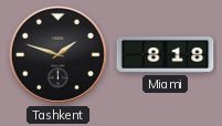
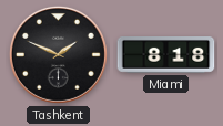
Tashkent: 1:48 -> 1:49
